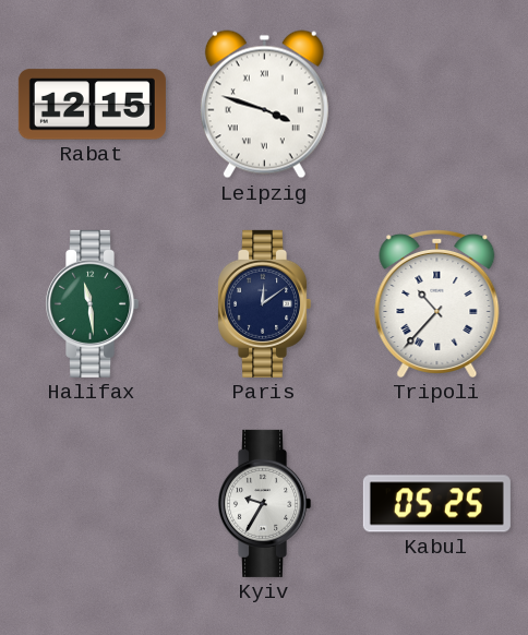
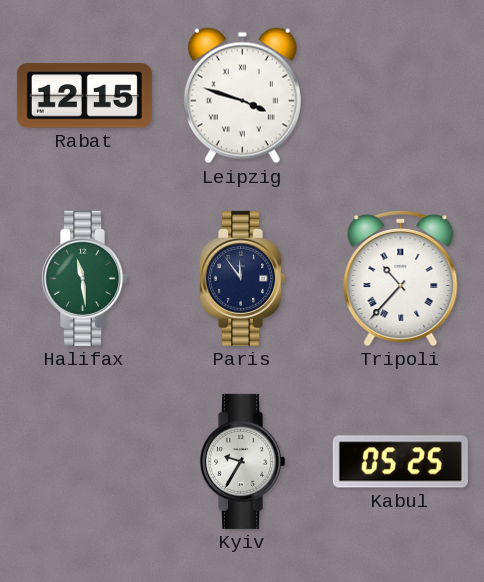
Paris: 12:09 -> 11:54
